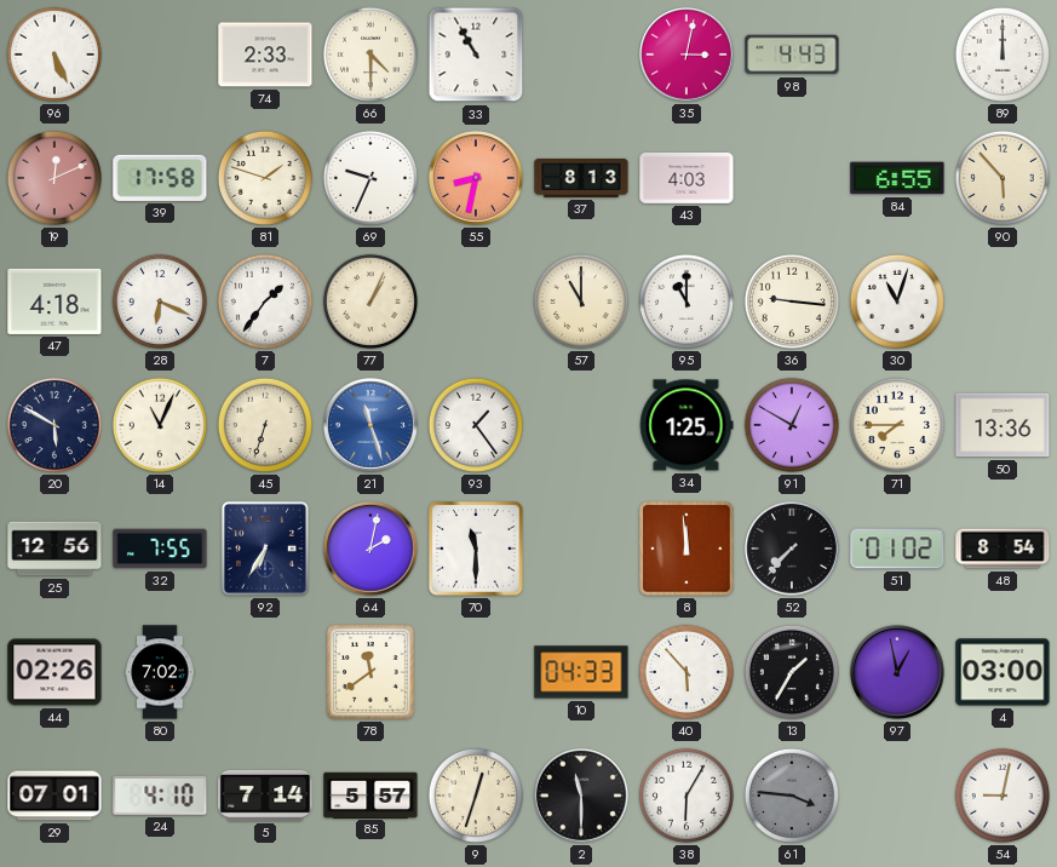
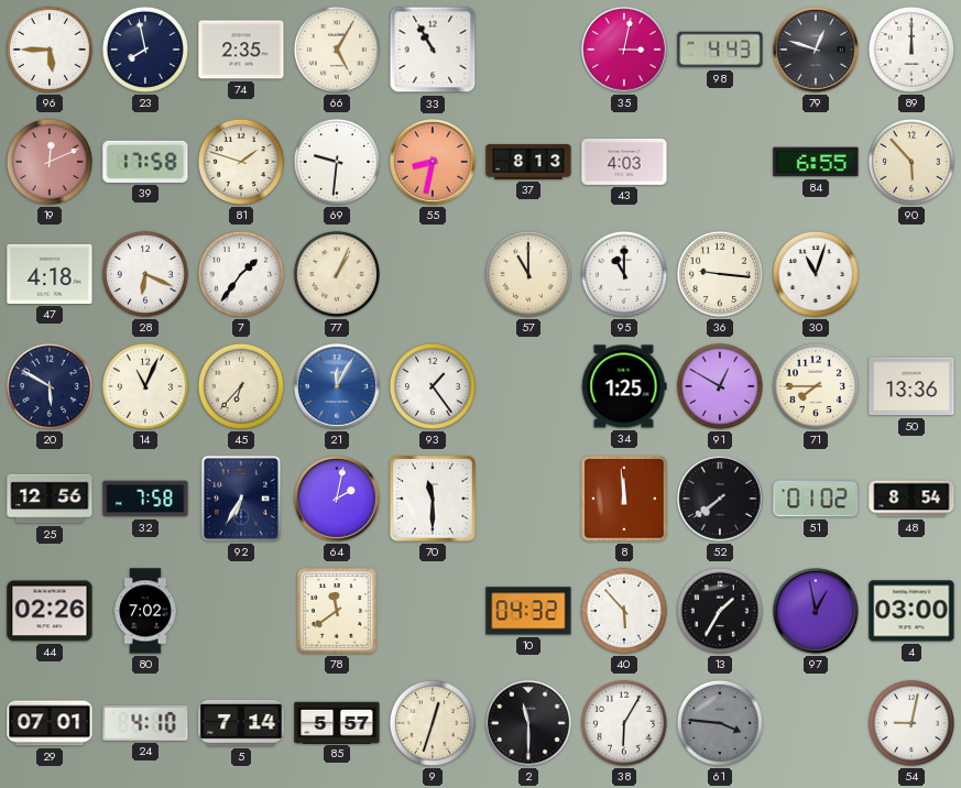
96: 5:26 -> 5:45
23: none -> 7:58
74: 2:33 -> 2:35
66: 4:30 -> 5:05
79: none -> 12:48
69: 9:34 -> 9:31
45: 6:33 -> 6:37
21: 11:27 -> 12:05
32: 7:55 -> 7:58
52: 7:37 -> 7:39
10: 04:33 -> 04:32
